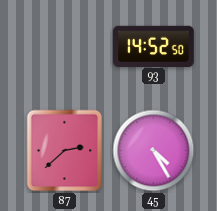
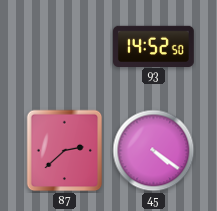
45: 4:25 -> 4:21
